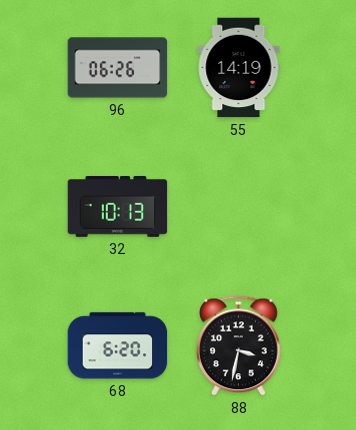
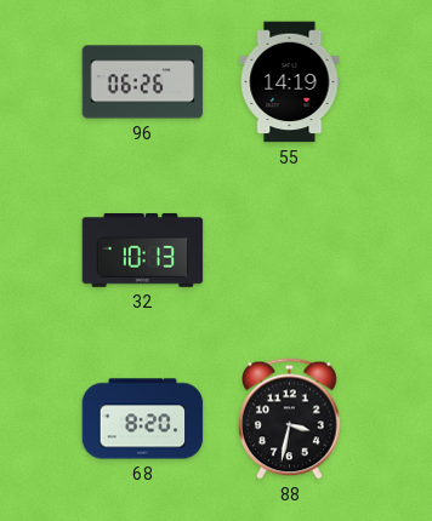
68: 6:20 -> 8:20
